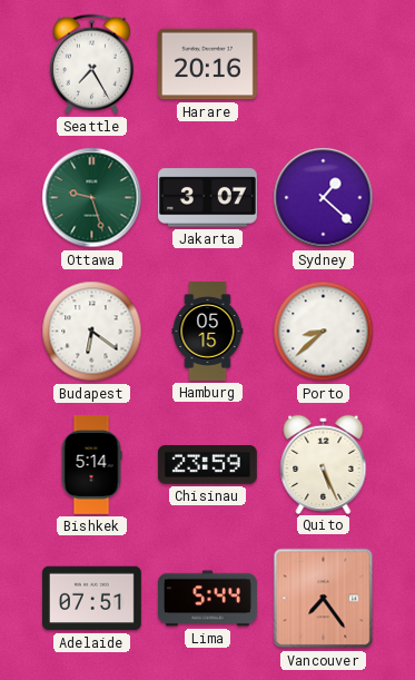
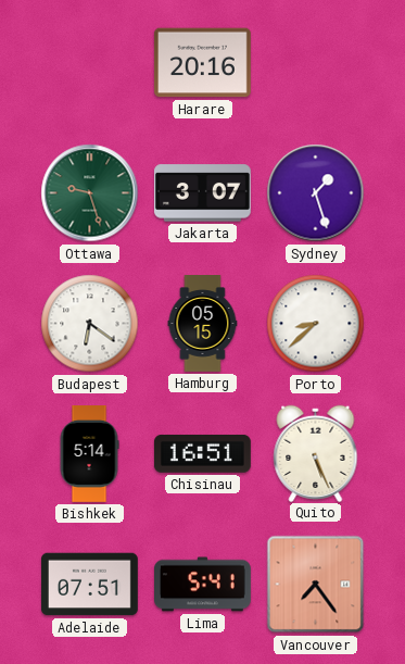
Seattle: 7:25 -> none
Sydney: 1:22 -> 1:27
Chisinau: 23:59 -> 16:51
Lima: 5:44 -> 5:41
